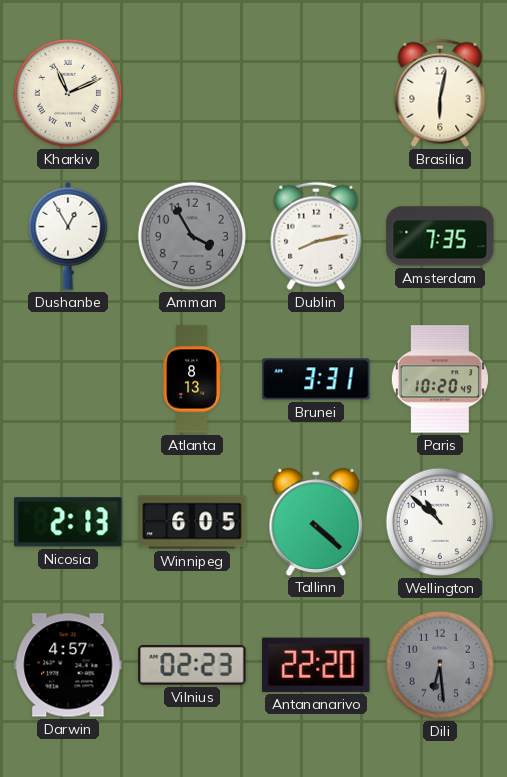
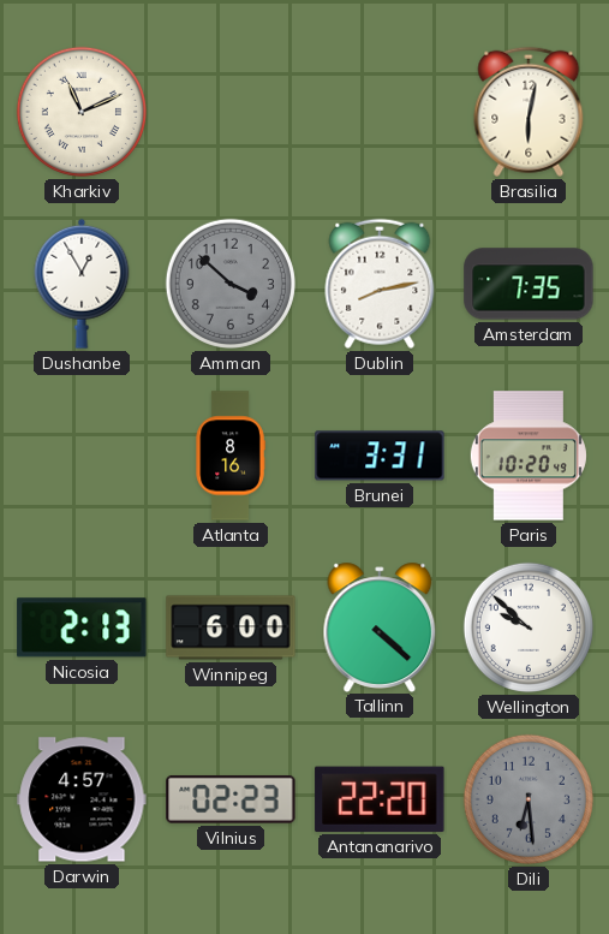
Amman: 3:55 -> 3:52
Atlanta: 8:13 -> 8:16
Winnipeg: 6:05 -> 6:00
Wellington: 10:52 -> 9:52
